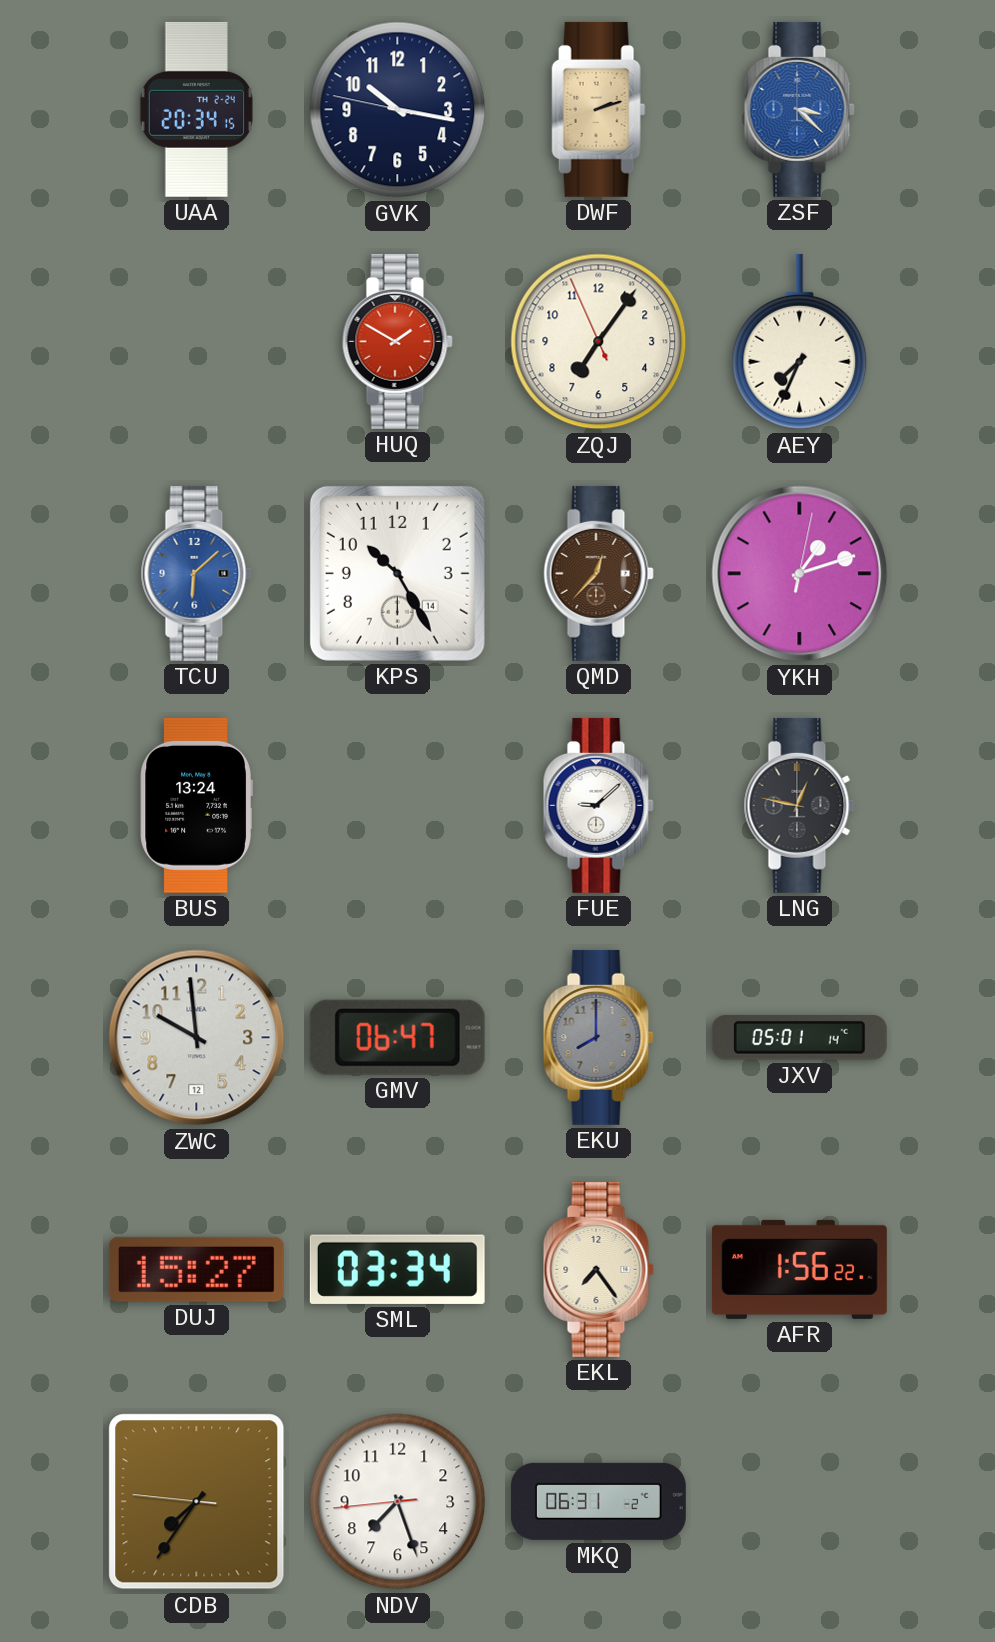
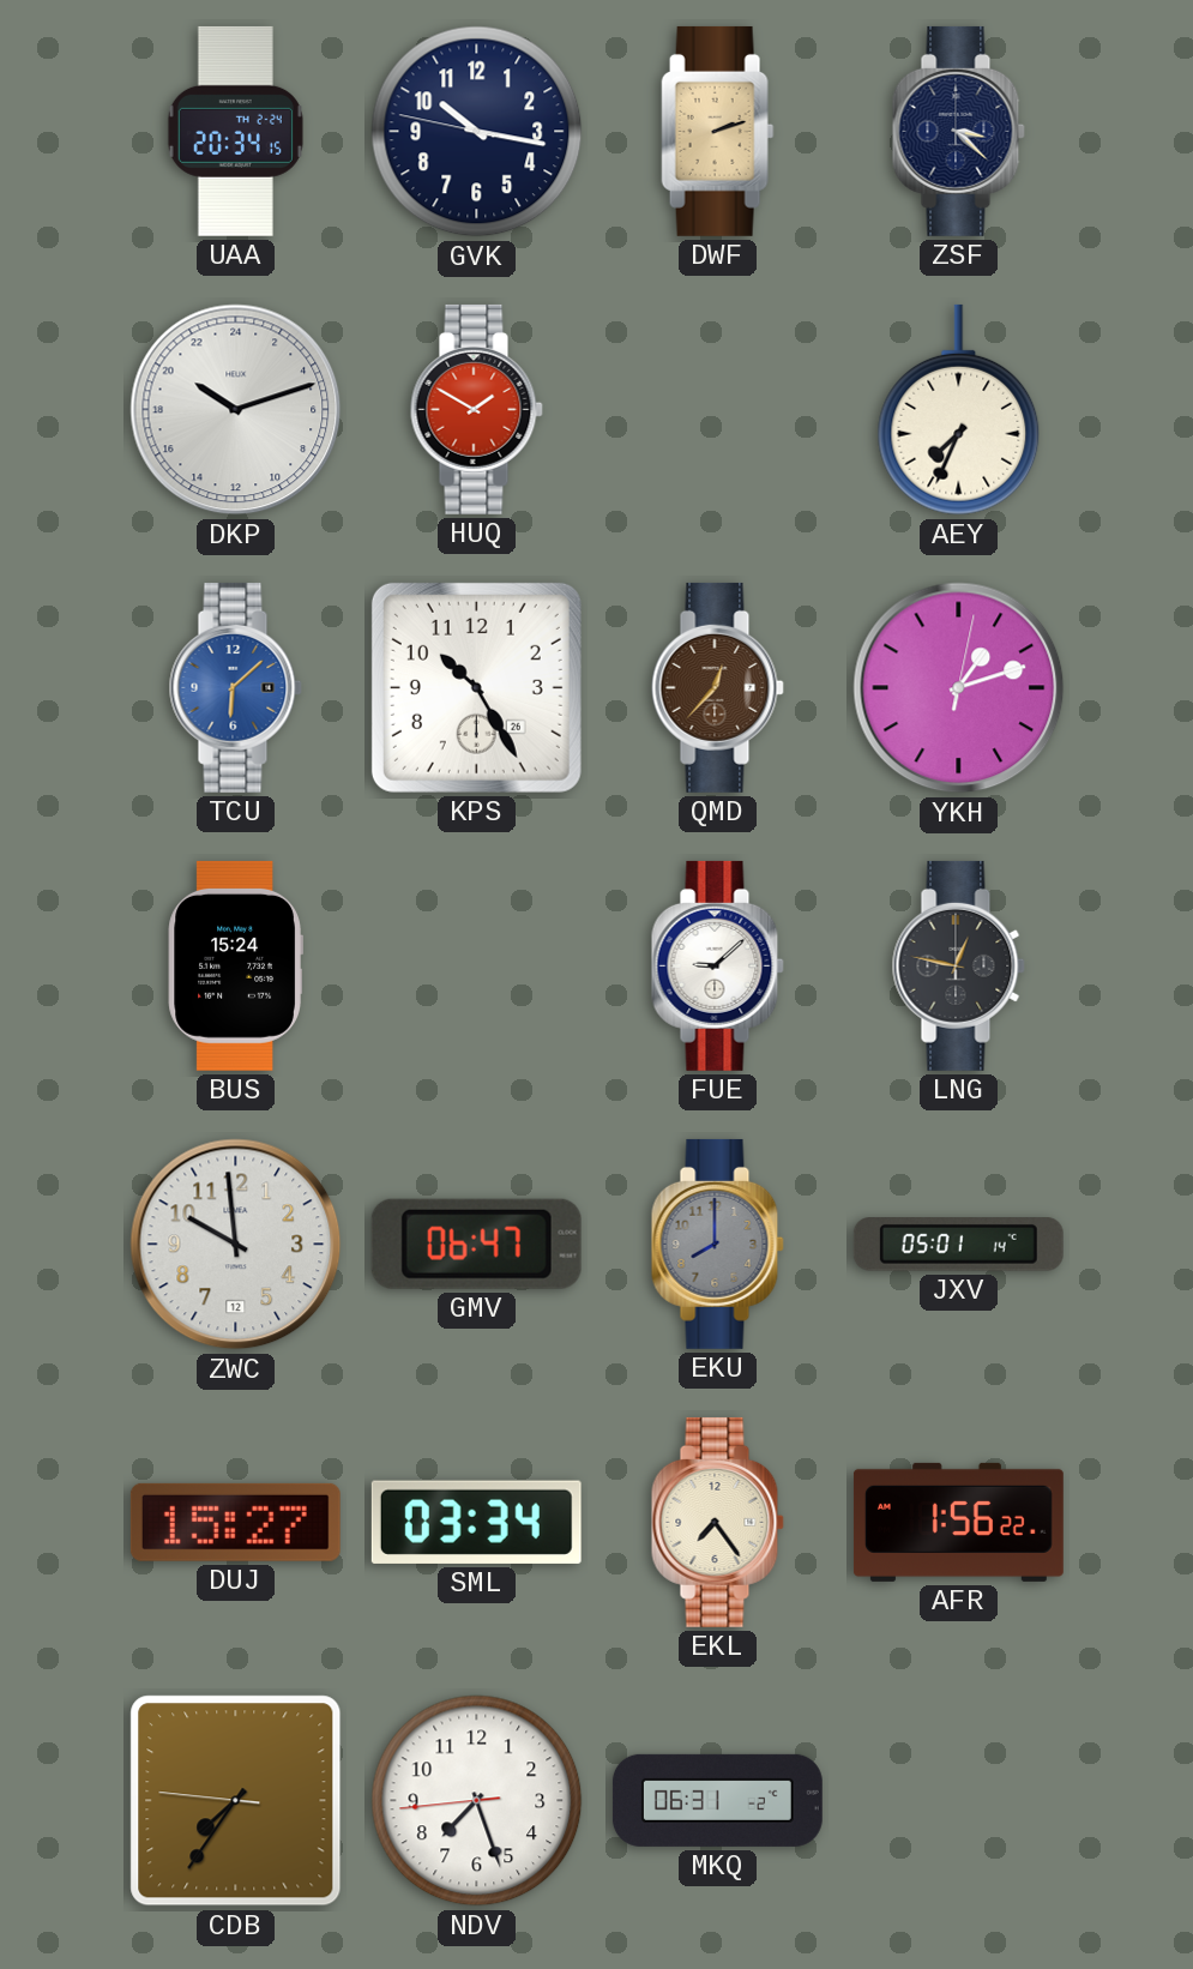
ZSF dial: blue -> navy
DKP: none -> 20:12
ZQJ: 7:05 -> none
KPS date: 14 -> 26
BUS: 13:24 -> 15:24
